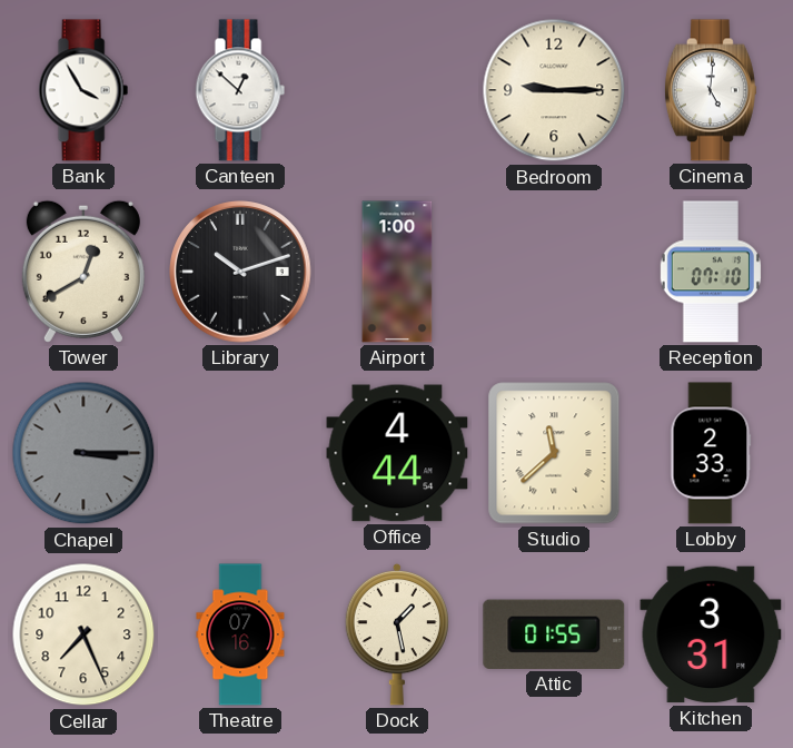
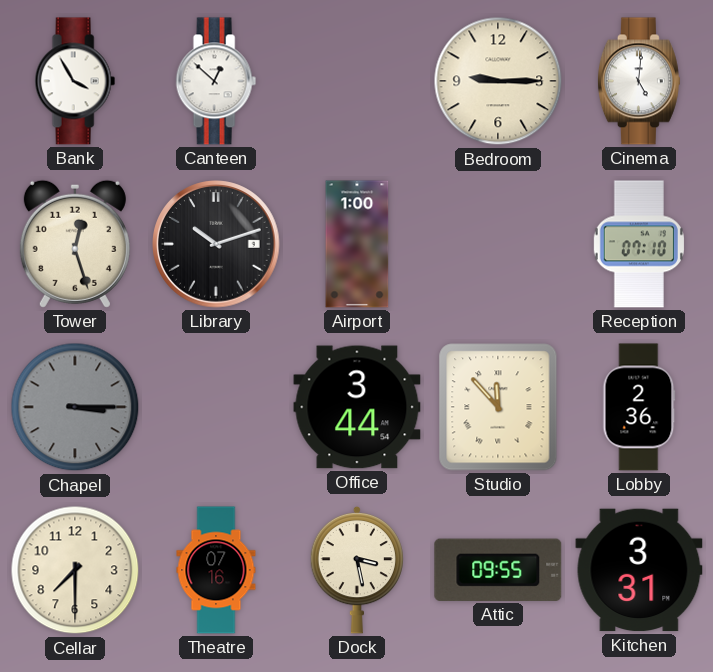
Tower: 12:40 -> 12:27
Office: 4:44 -> 3:44
Studio: 11:38 -> 11:53
Lobby: 2:33 -> 2:36
Cellar: 7:26 -> 7:30
Dock: 1:28 -> 3:28
Attic: 01:55 -> 09:55
